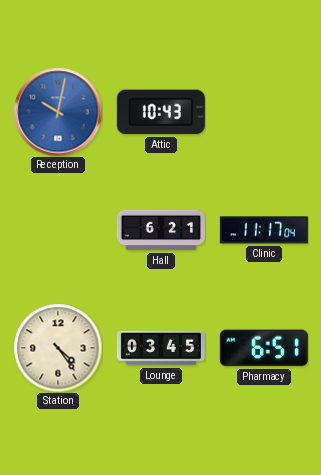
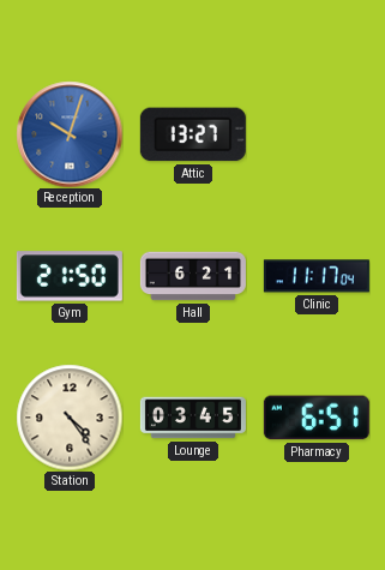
Reception: 10:02 -> 10:03
Attic: 10:43 -> 13:27
Gym: none -> 21:50
